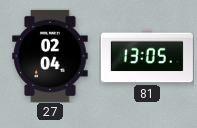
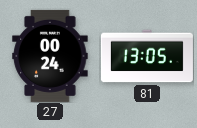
27: 02:04 -> 00:24
